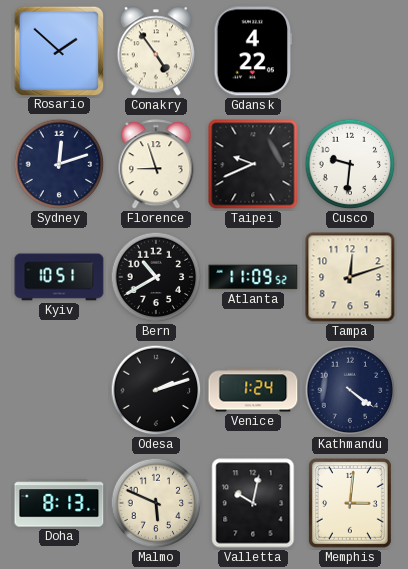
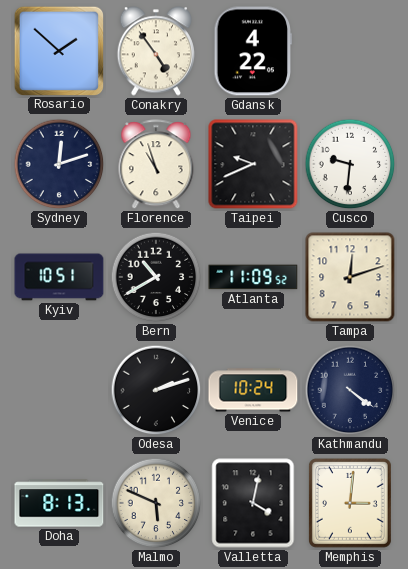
Florence: 8:57 -> 10:57
Venice: 1:24 -> 10:24
Valletta: 10:02 -> 4:02
